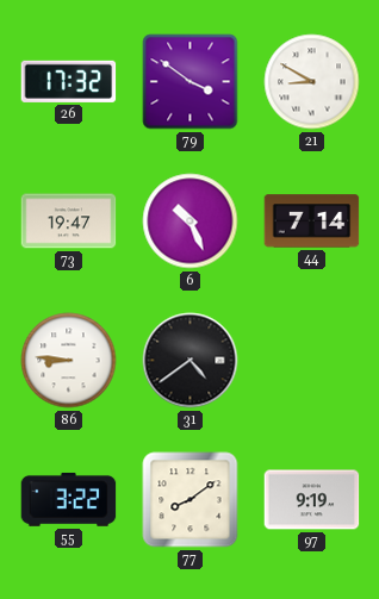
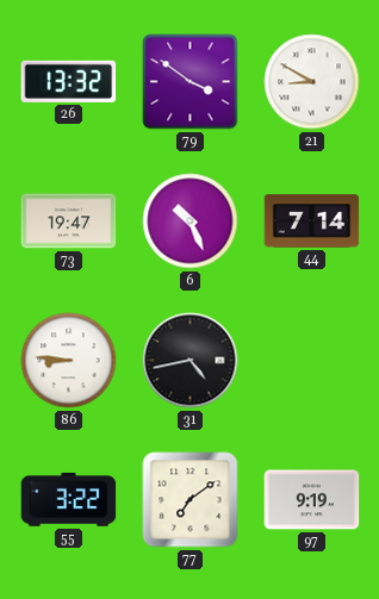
26: 17:32 -> 13:32
31: 4:39 -> 4:43
77: 8:09 -> 7:09
